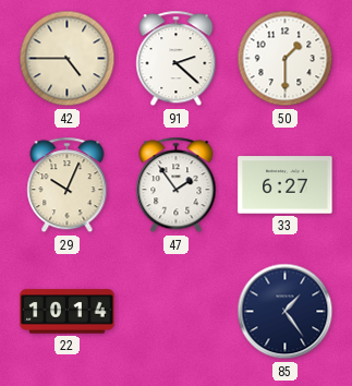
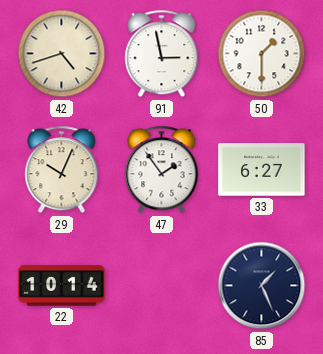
42: 4:45 -> 4:42
91: 2:22 -> 2:58
85: 1:24 -> 1:26
